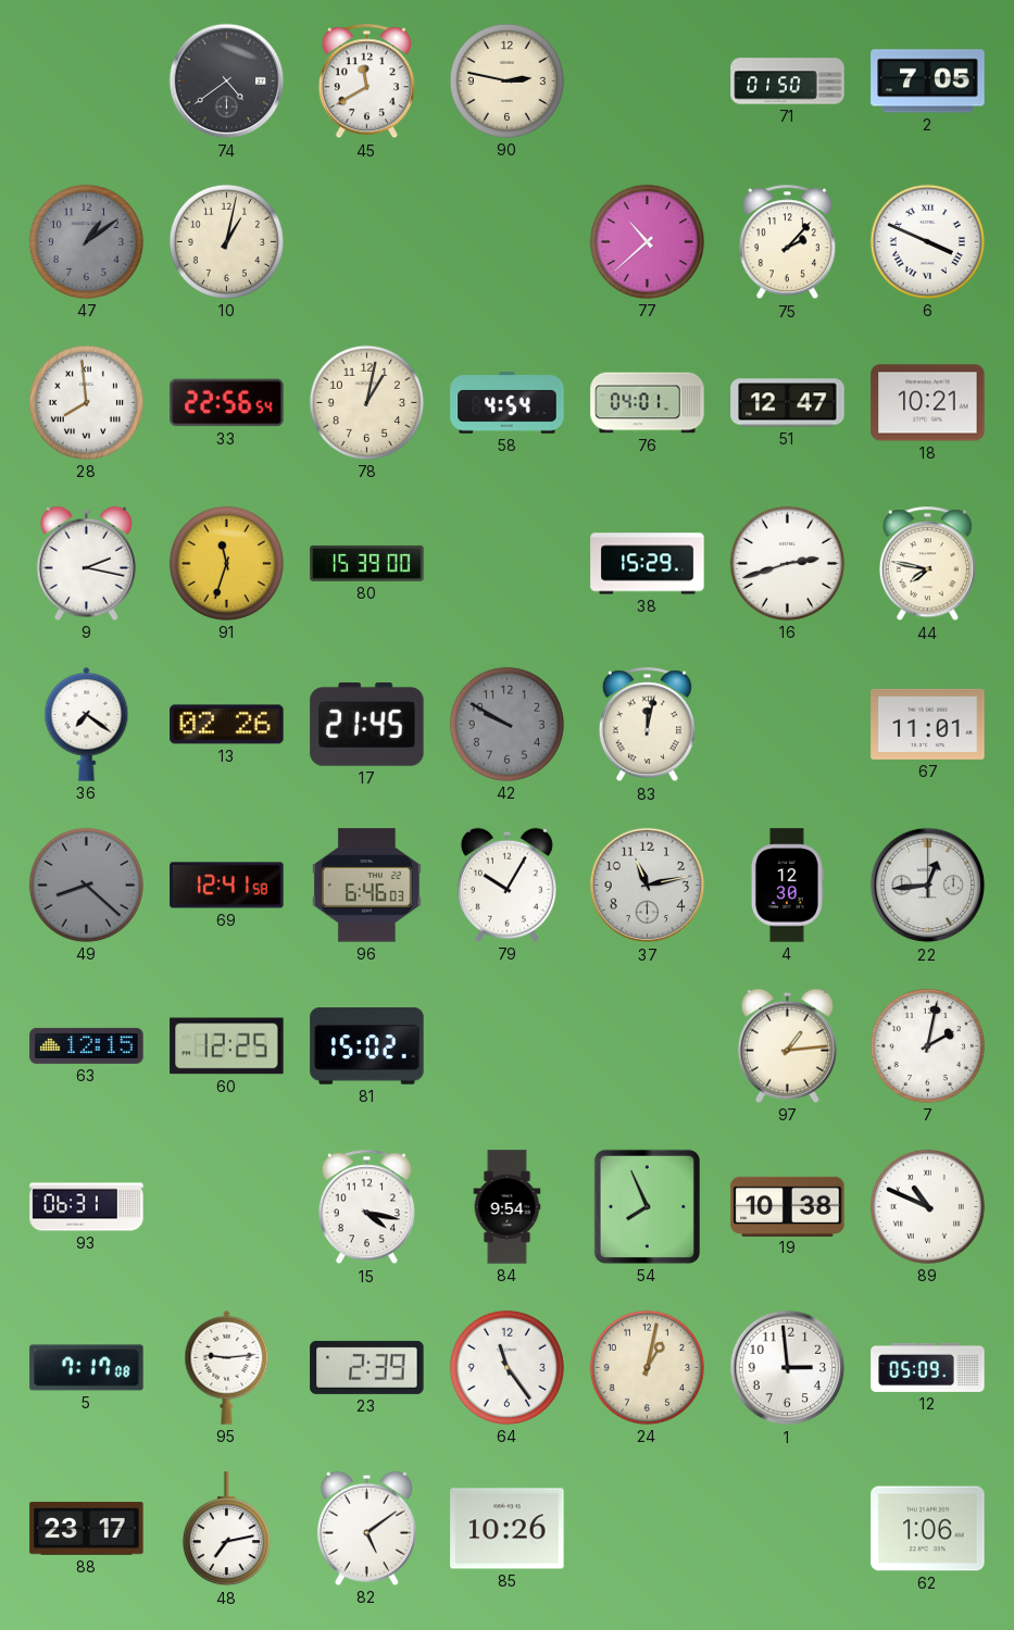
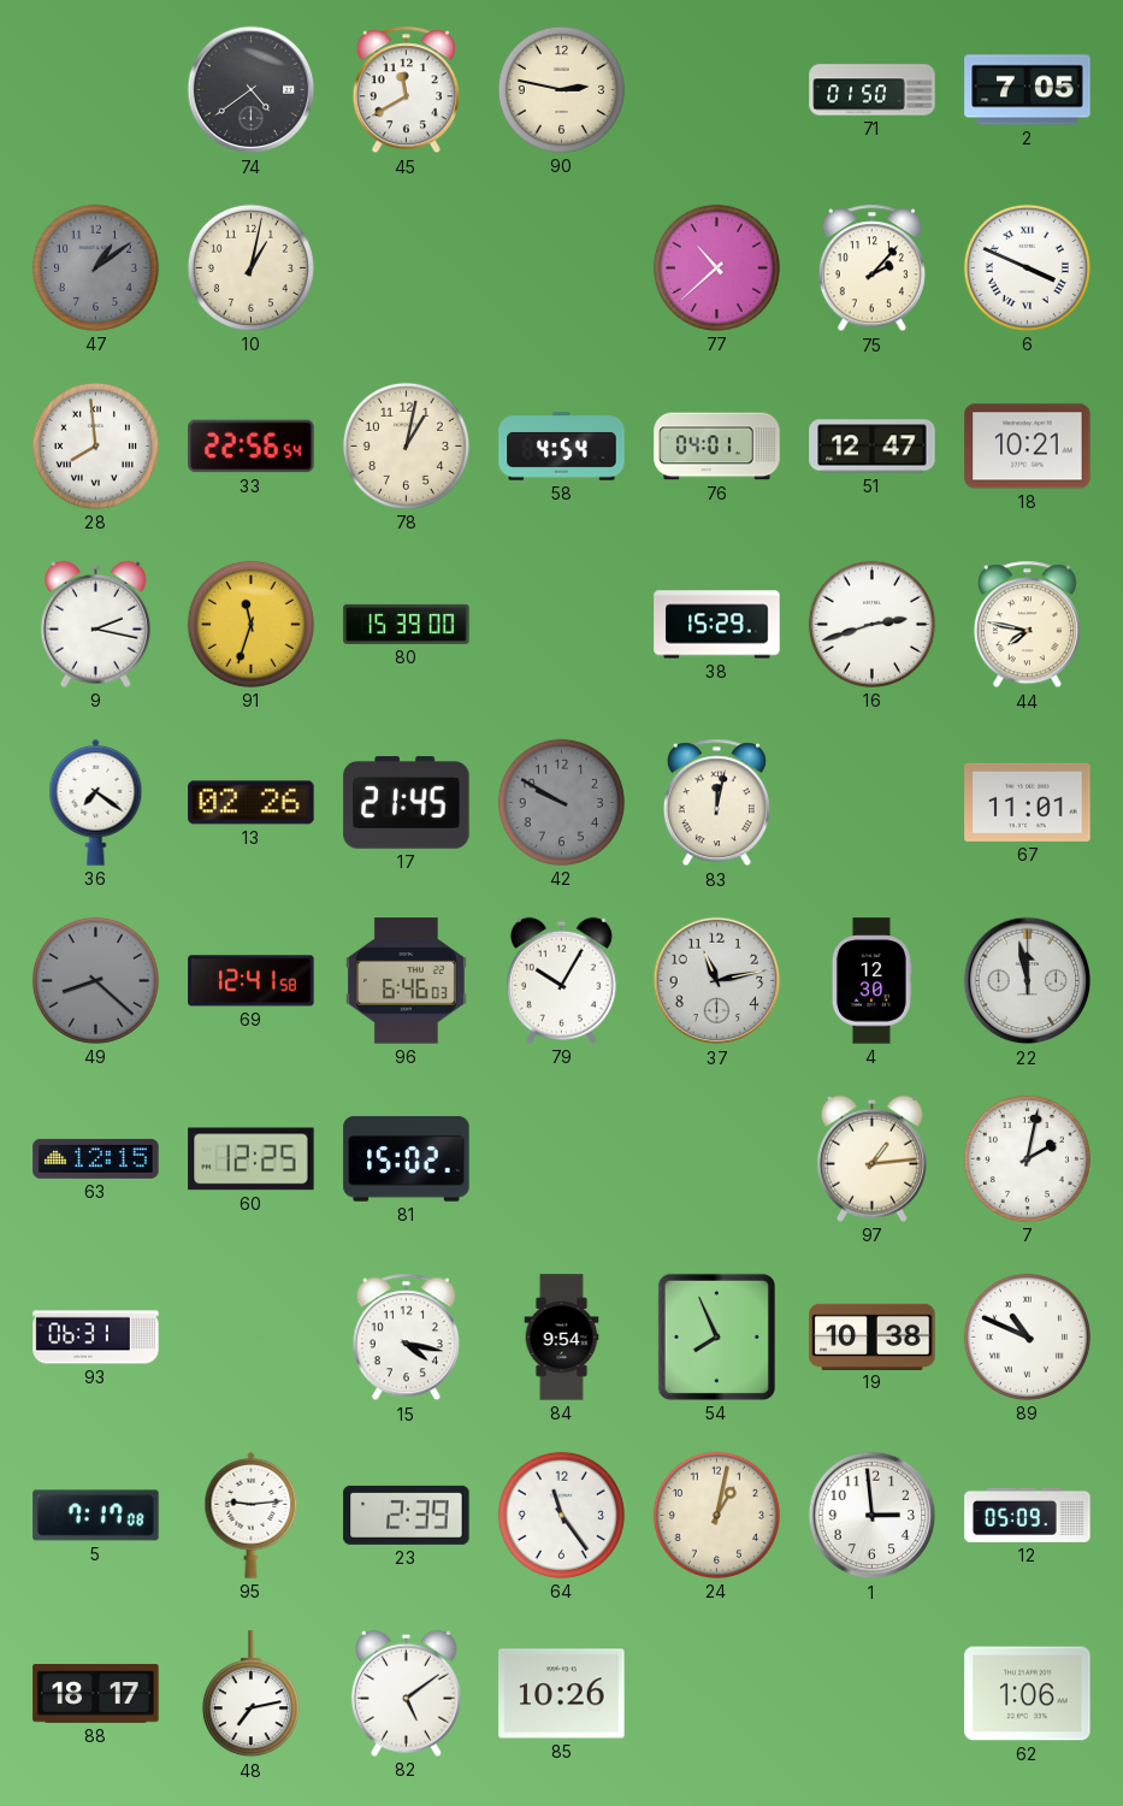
22: 12:44 -> 11:58
88: 23:17 -> 18:17
